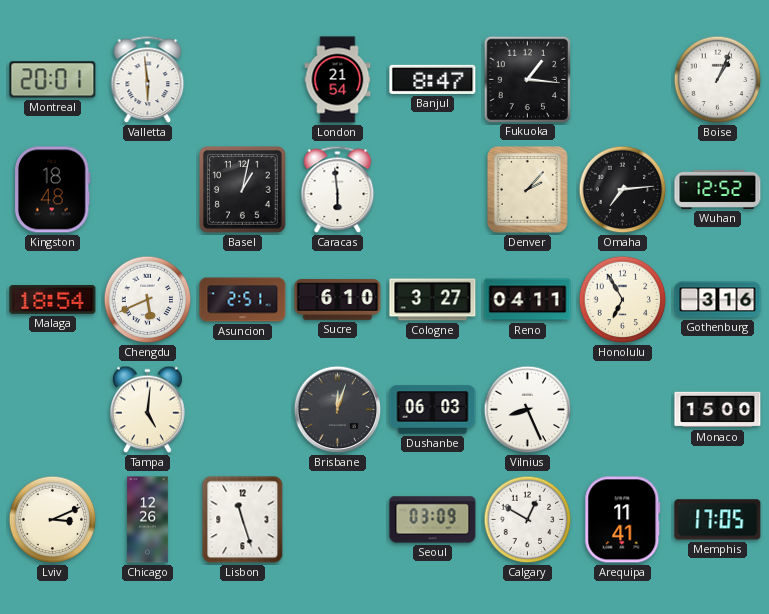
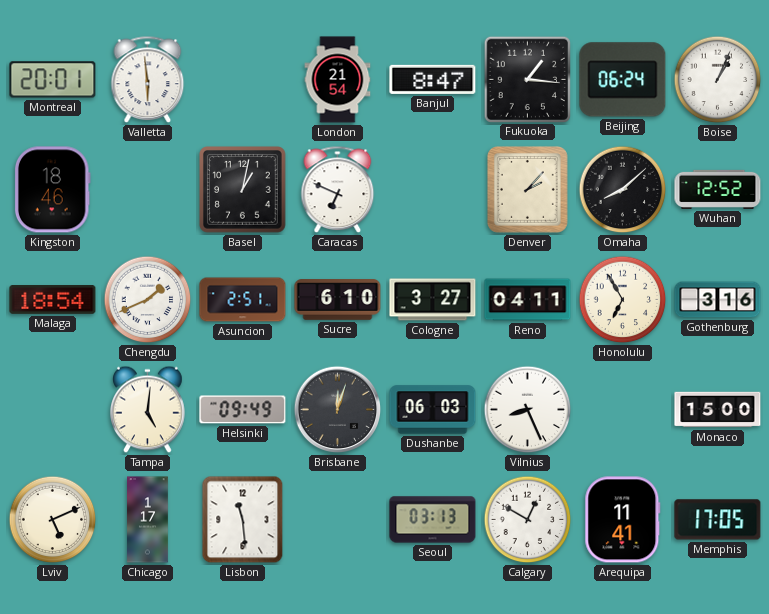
Beijing: none -> 06:24
Kingston: 18:48 -> 18:46
Caracas: 5:59 -> 6:49
Omaha: 7:14 -> 8:08
Chengdu: 5:41 -> 1:41
Helsinki: none -> 09:49
Lviv: 3:11 -> 5:11
Chicago: 12:26 -> 1:17
Lisbon: 11:27 -> 11:29
Seoul: 03:09 -> 03:13
